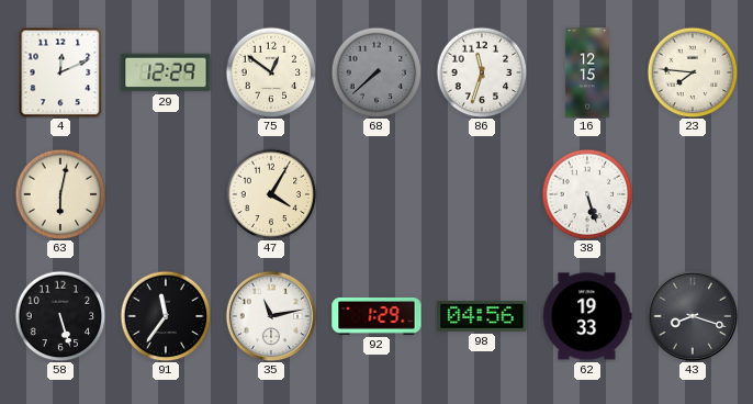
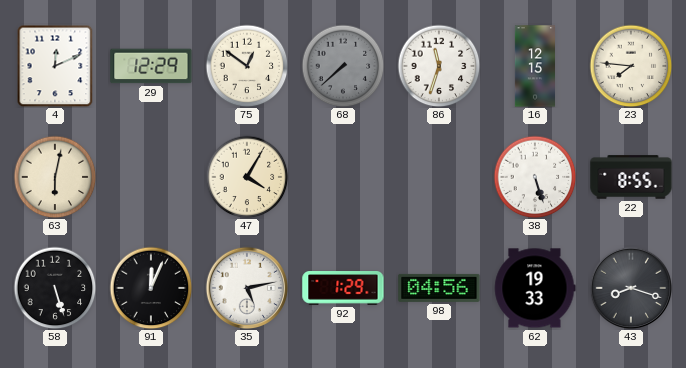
22: none -> 8:55
91: 11:36 -> 12:04
35: 11:13 -> 5:13
